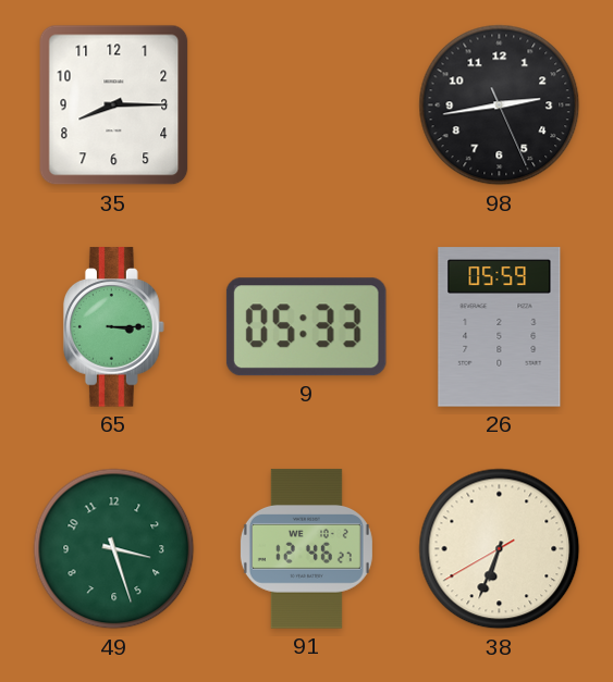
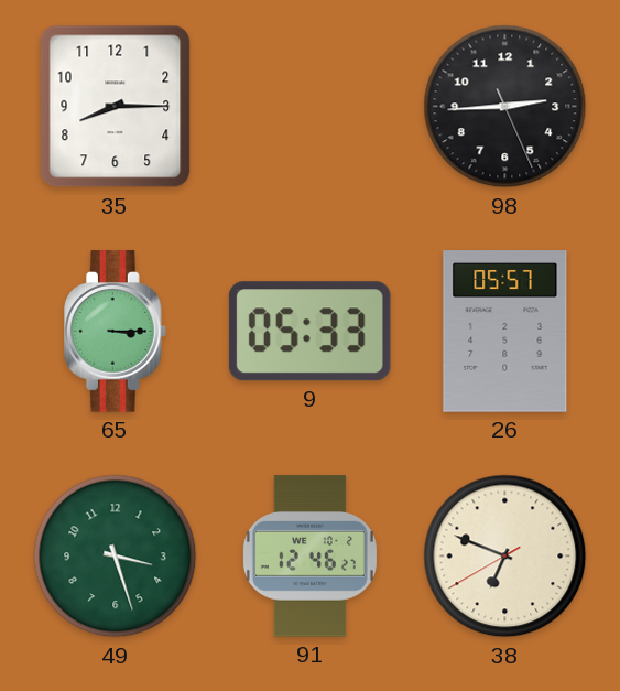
98: 2:43 -> 2:44
26: 05:59 -> 05:57
38: 6:33 -> 6:48
